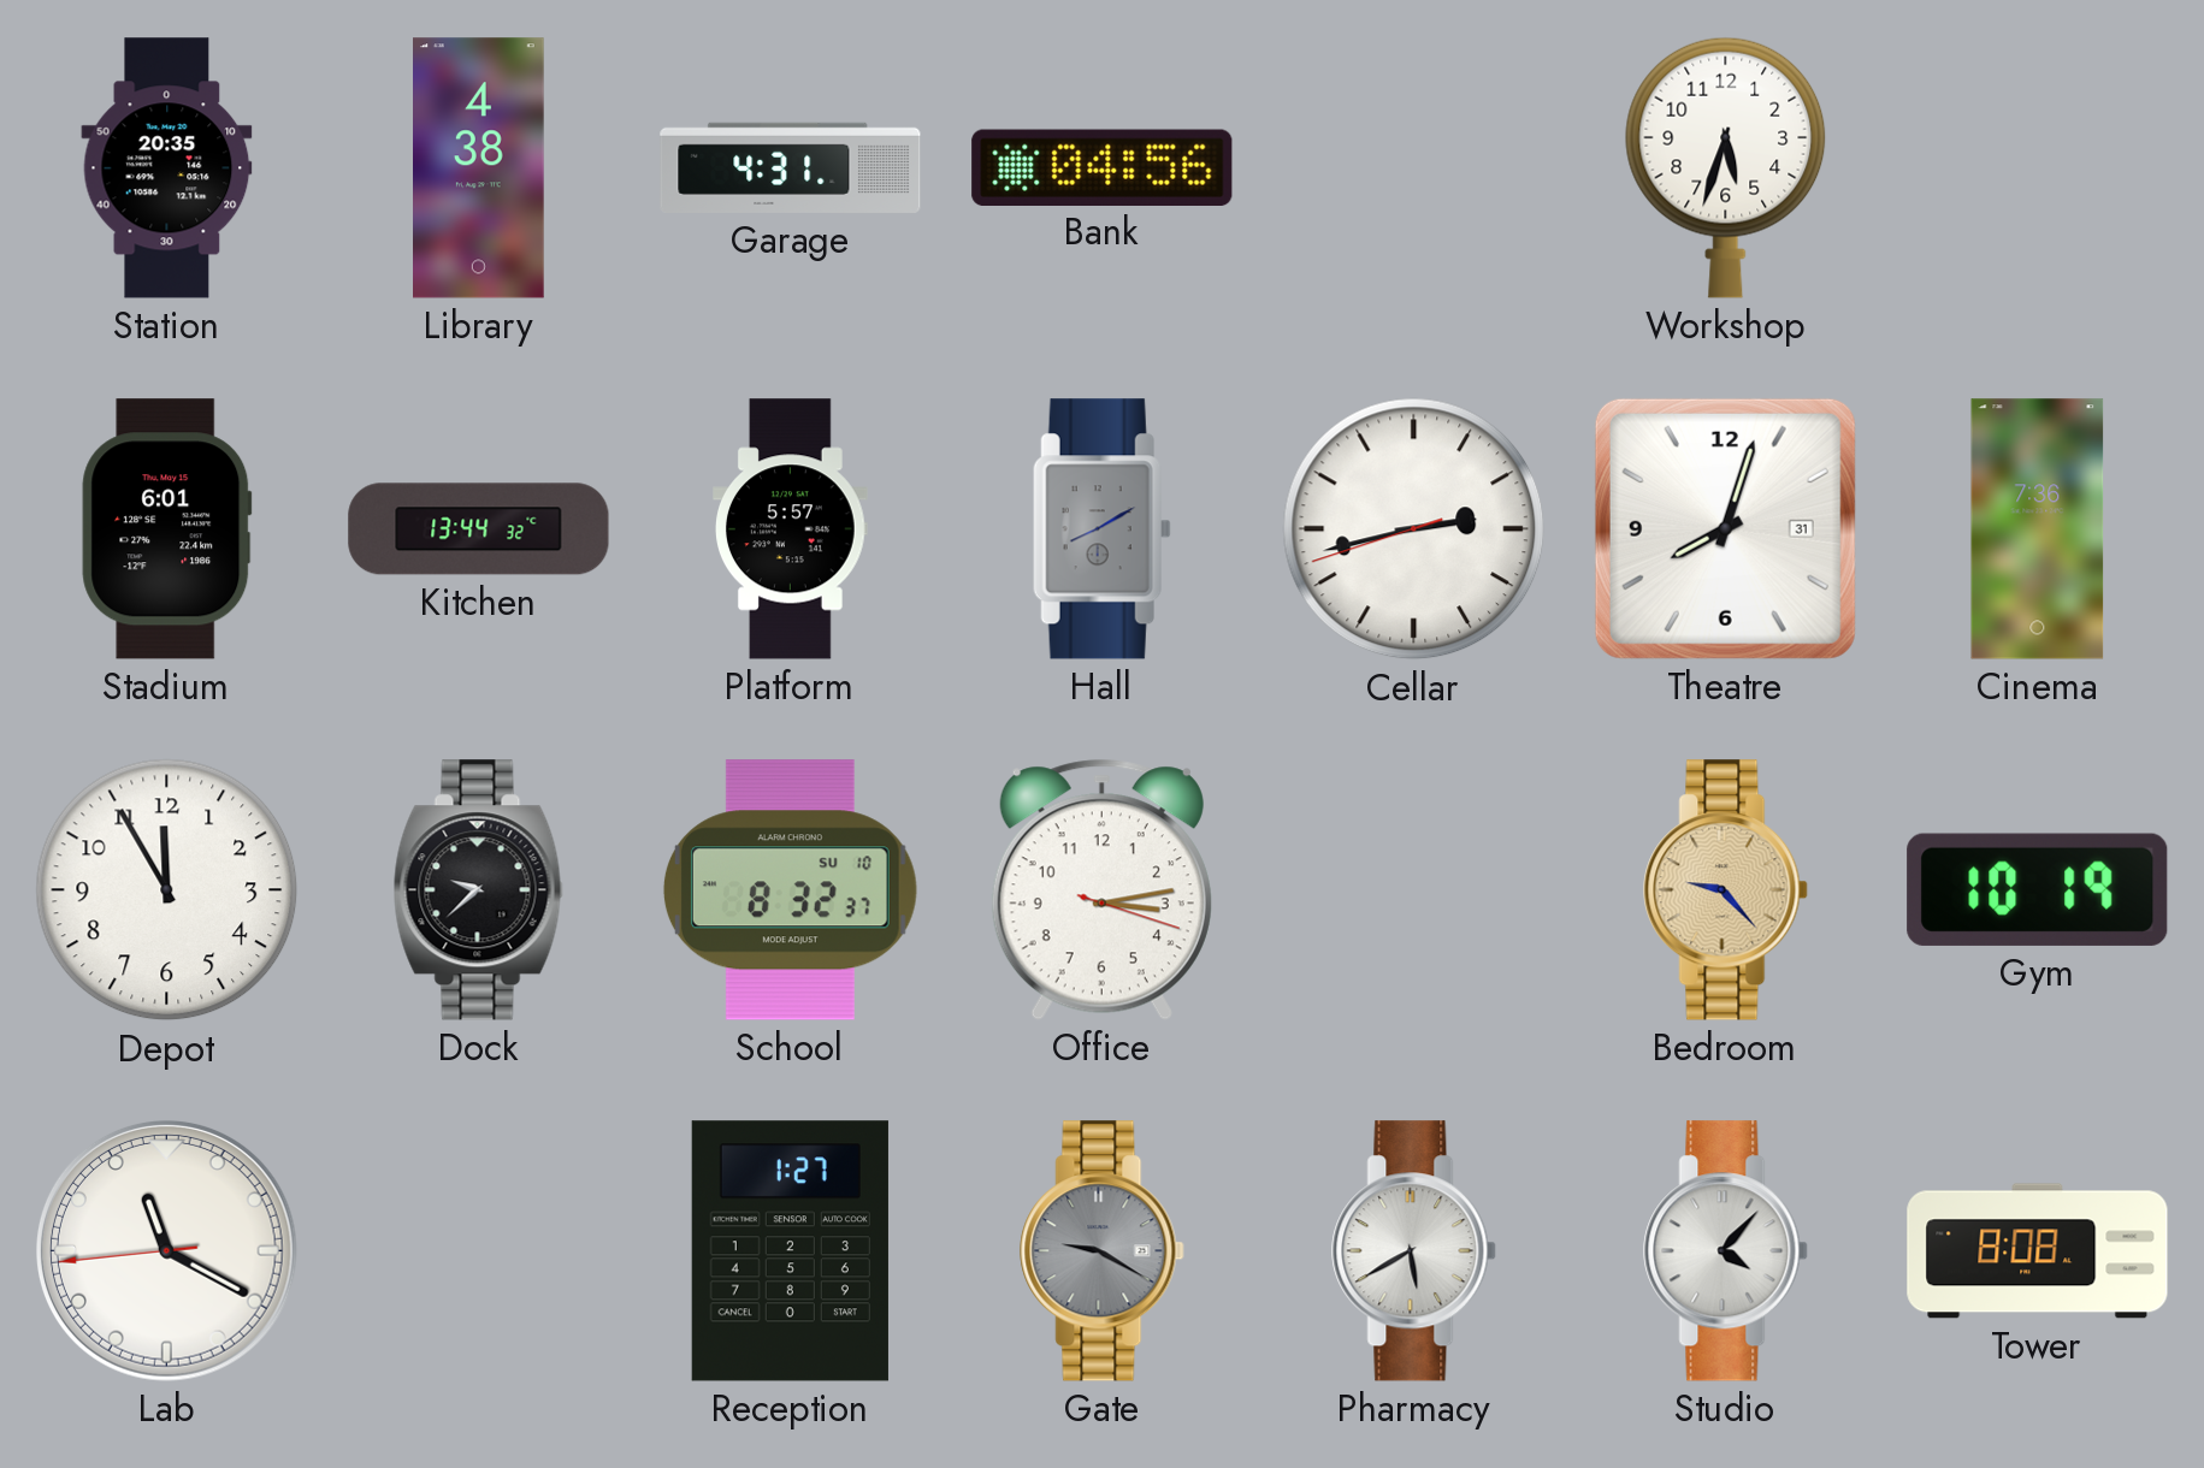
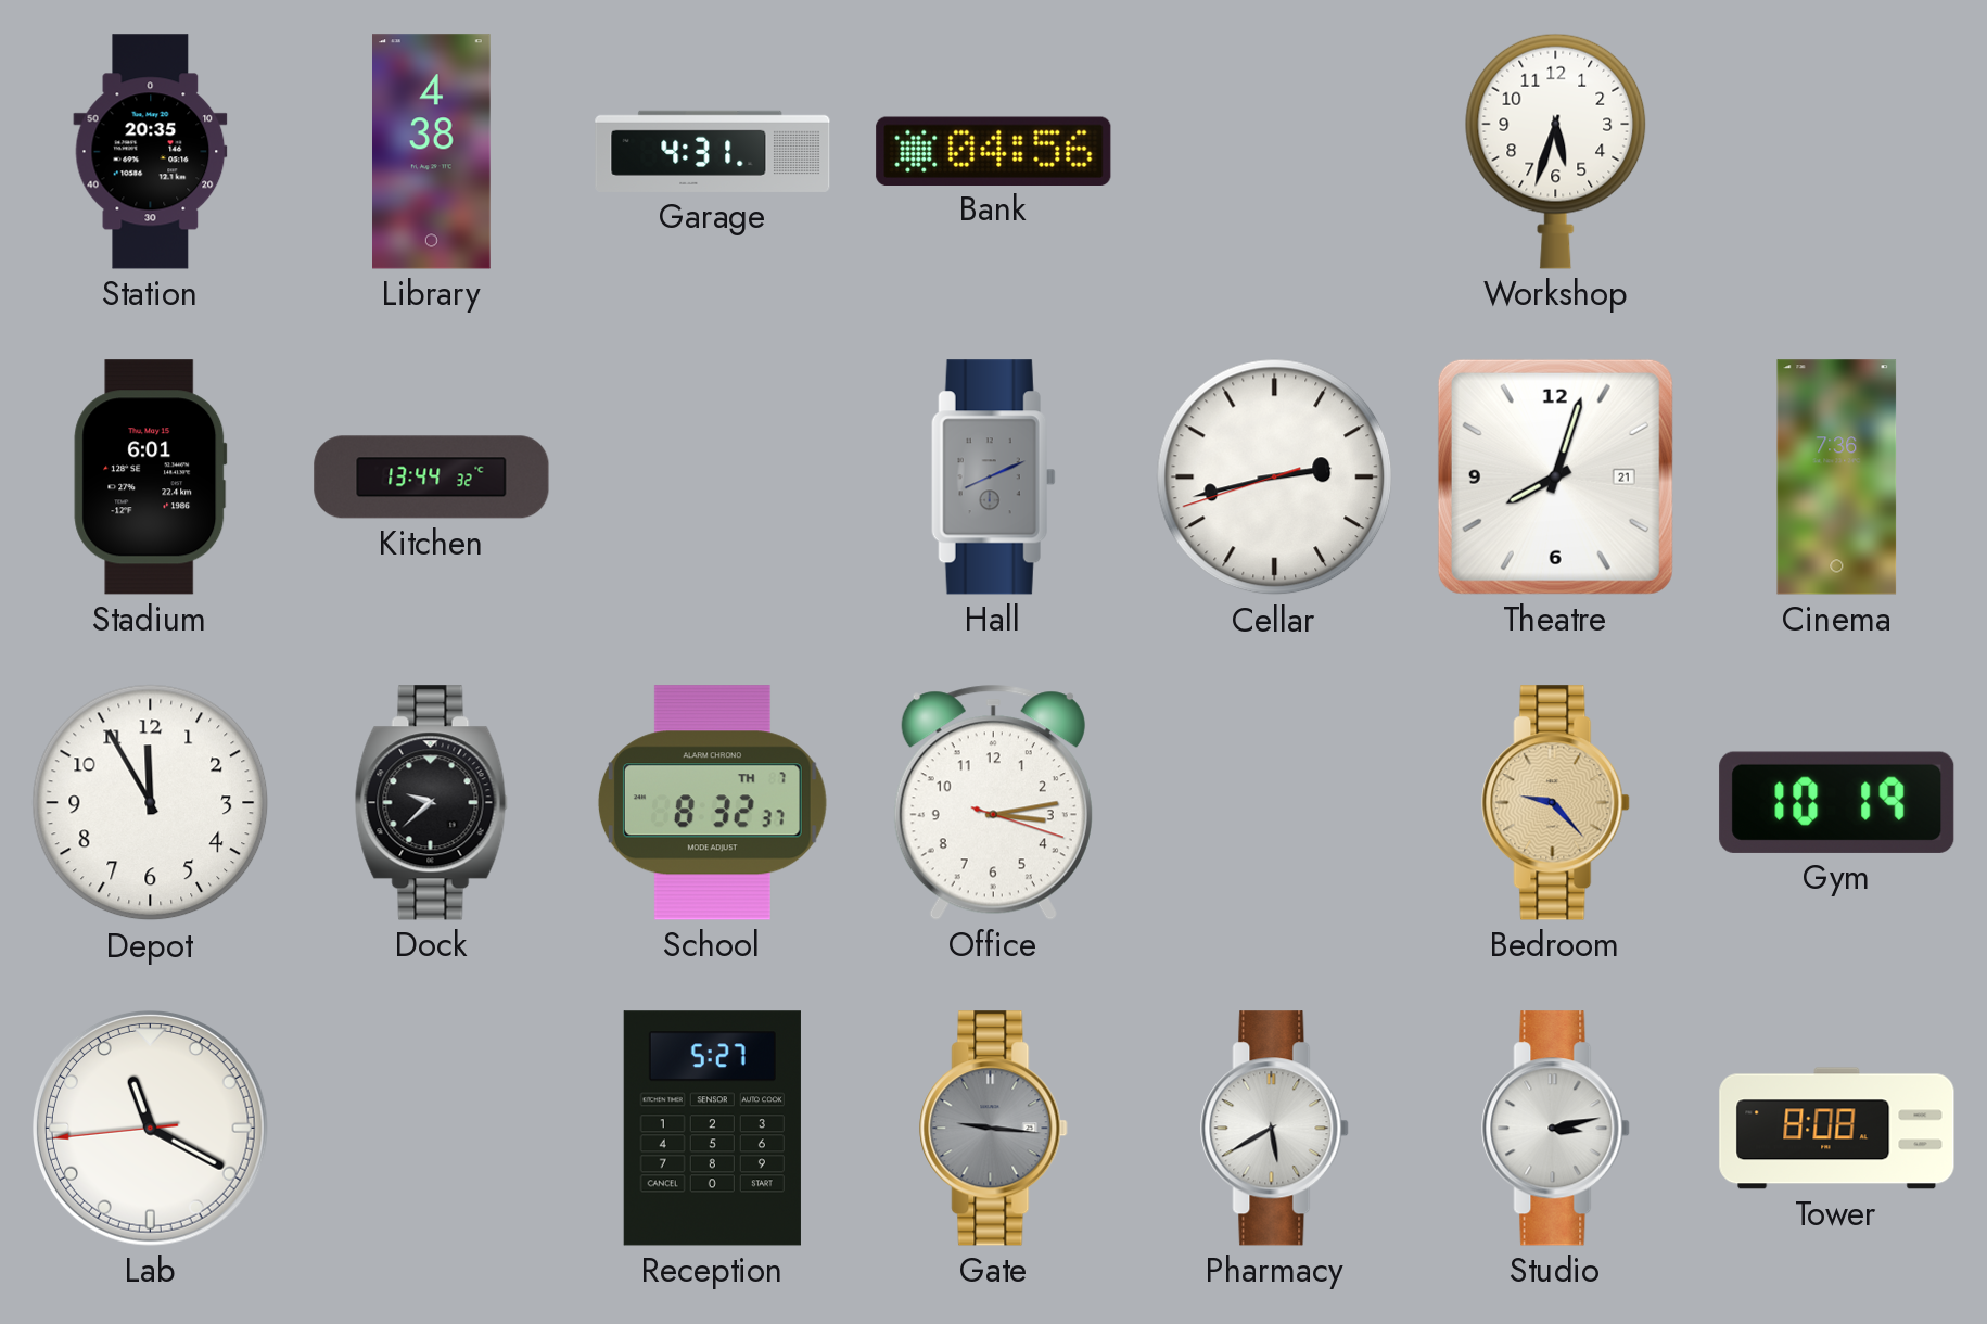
Platform: 5:57 -> none
Hall: 8:10 -> 8:11
Theatre date: 31 -> 21
School date: SU 10 -> TH 7
Reception: 1:27 -> 5:27
Gate: 9:20 -> 9:16
Studio: 4:07 -> 3:13
